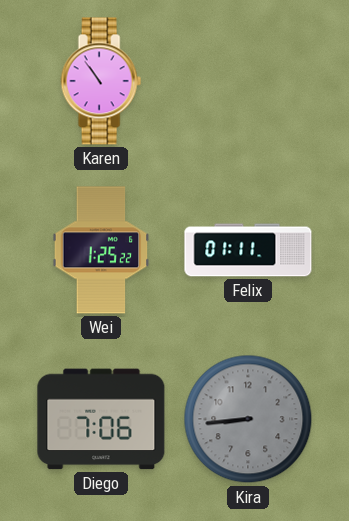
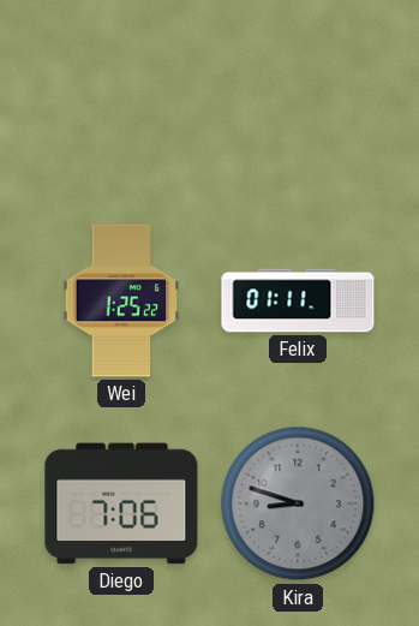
Karen: 10:54 -> none
Kira: 8:44 -> 8:48
